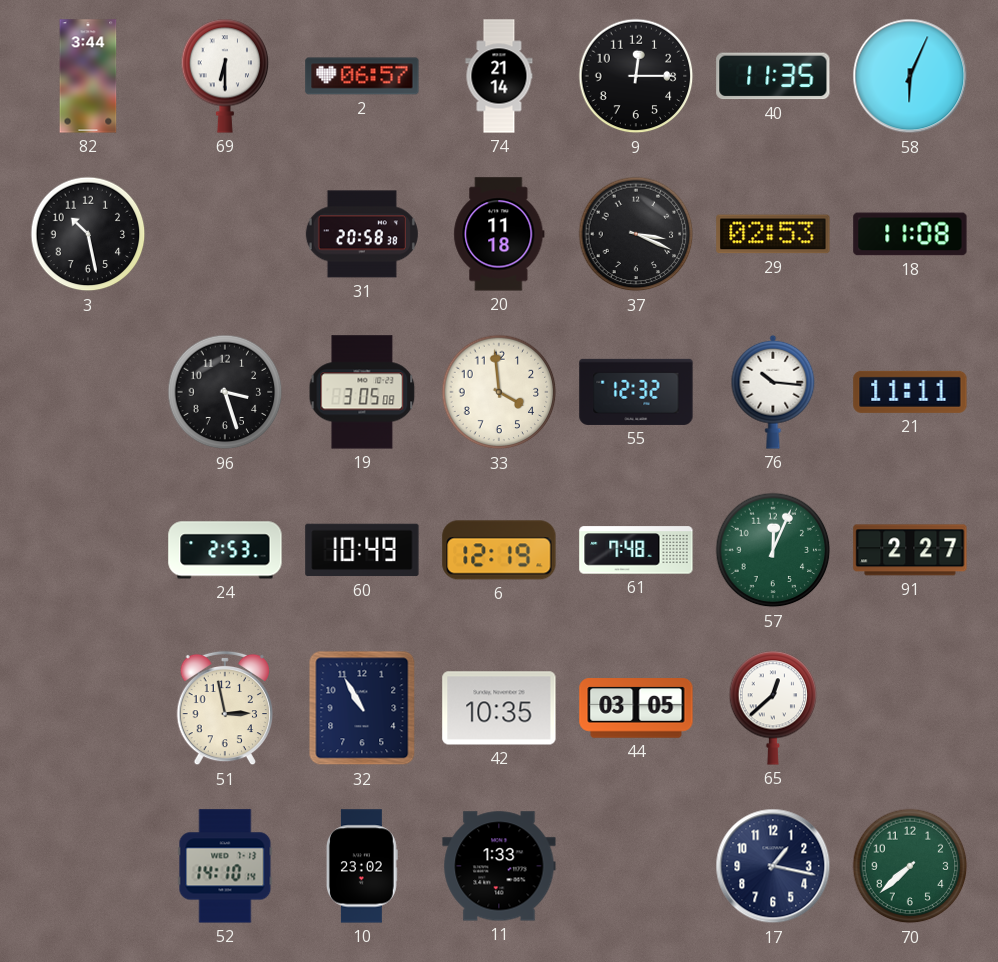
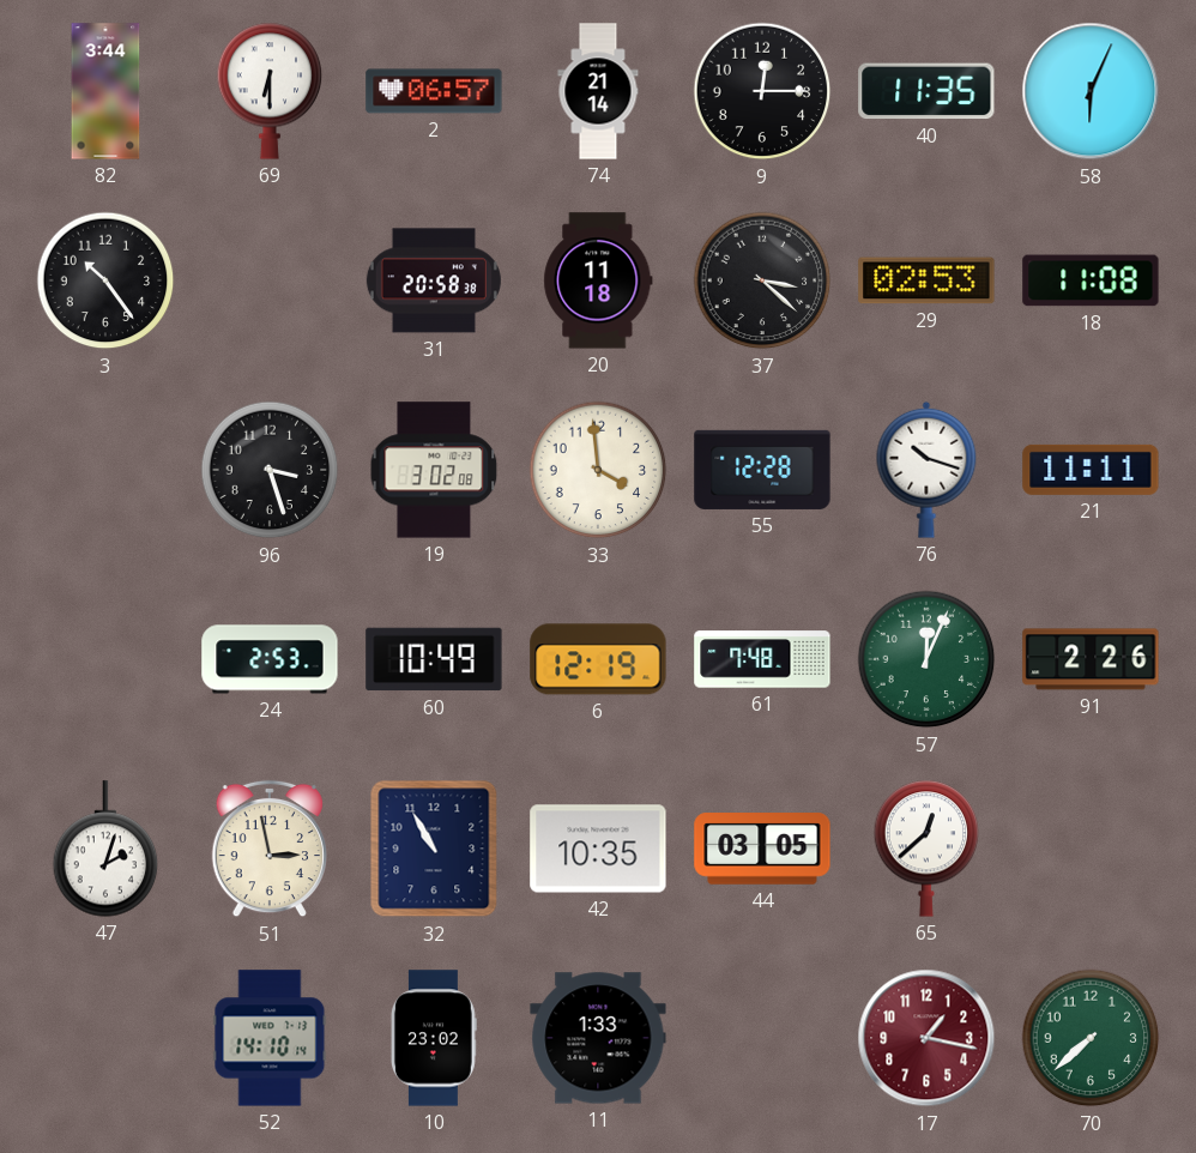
3: 10:28 -> 10:24
37: 3:19 -> 3:22
19: 3:05 -> 3:02
55: 12:32 -> 12:28
76: 10:16 -> 10:18
91: 2:27 -> 2:26
47: none -> 2:03
17 dial: navy -> burgundy
